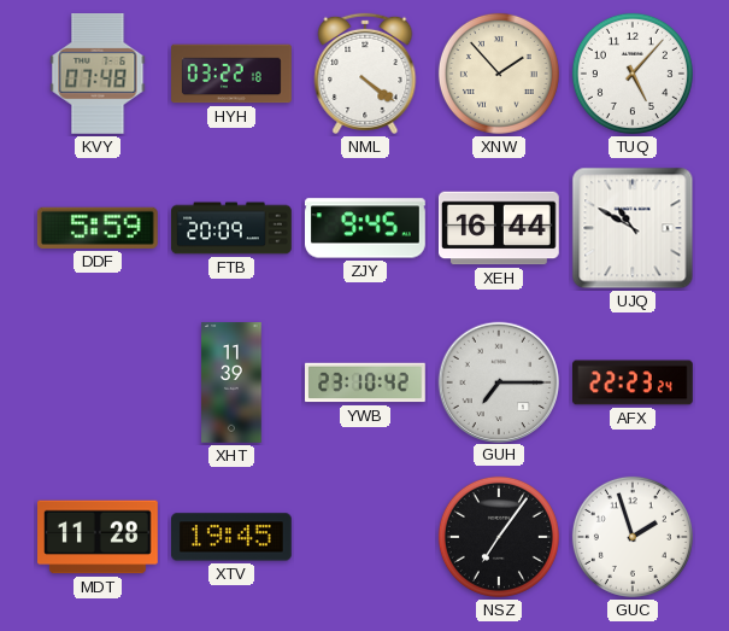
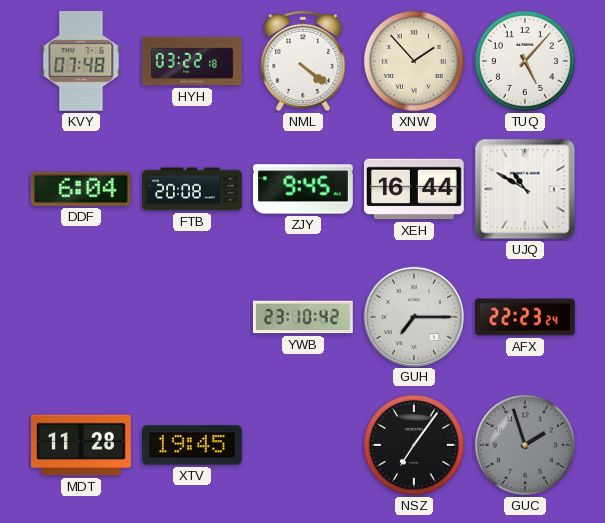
DDF: 5:59 -> 6:04
FTB: 20:09 -> 20:08
XHT: 11:39 -> none
GUC dial: white -> grey
